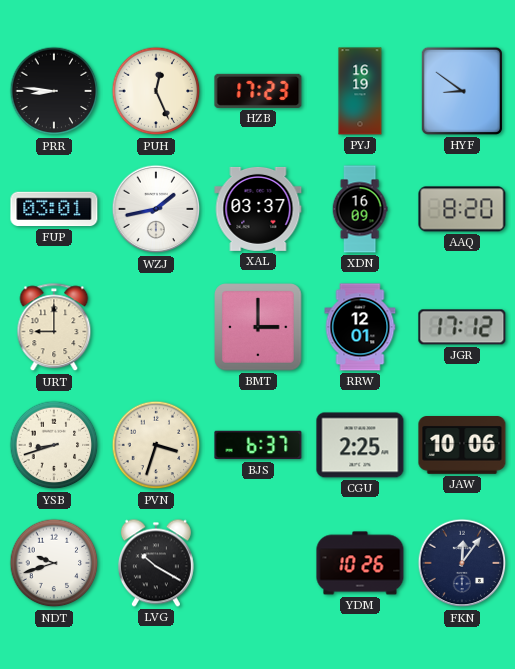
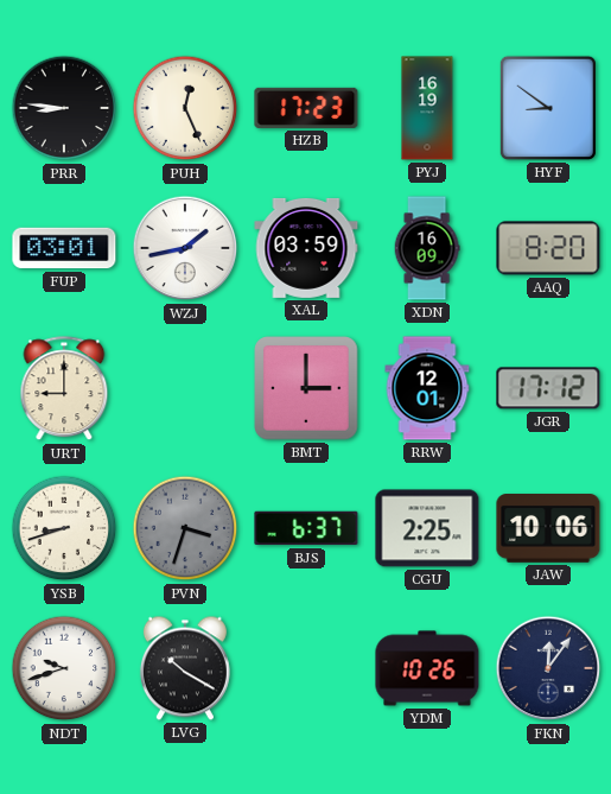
XAL: 03:37 -> 03:59
PVN dial: cream -> grey
